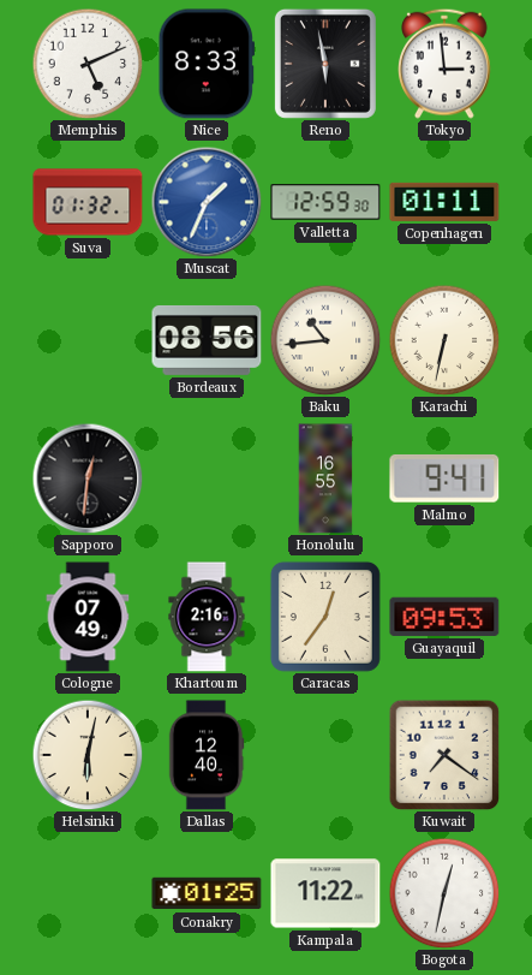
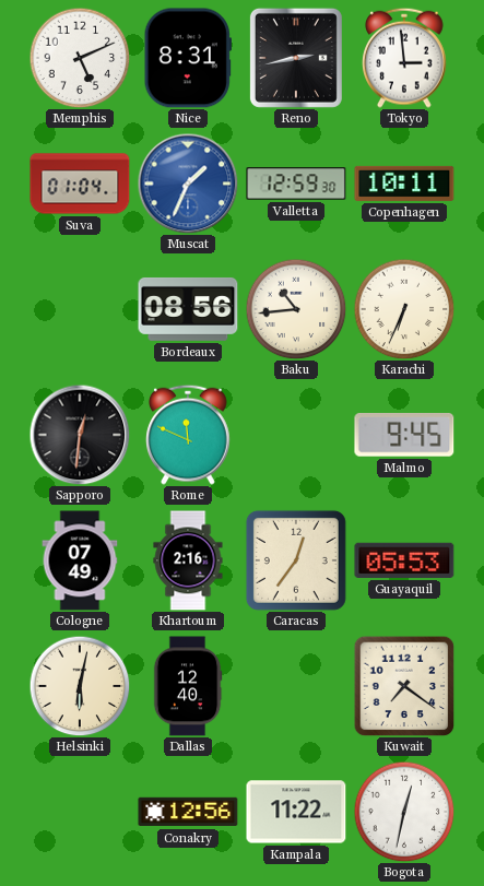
Nice: 8:33 -> 8:31
Reno: 5:58 -> 2:43
Suva: 01:32 -> 01:04
Copenhagen: 01:11 -> 10:11
Karachi: 6:32 -> 6:34
Rome: none -> 11:49
Honolulu: 16:55 -> none
Malmo: 9:41 -> 9:45
Guayaquil: 09:53 -> 05:53
Conakry: 01:25 -> 12:56
